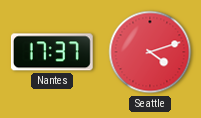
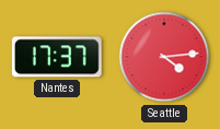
Seattle: 4:12 -> 4:14
